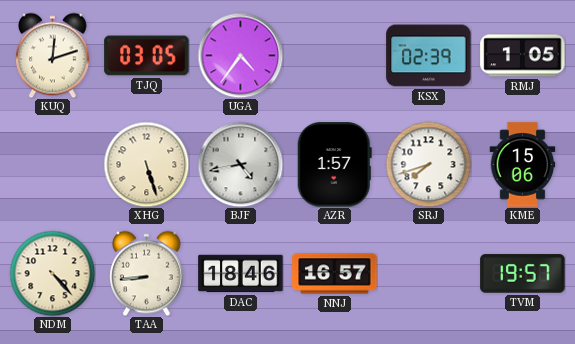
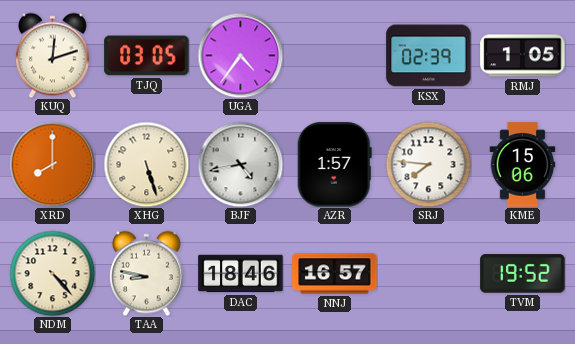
XRD: none -> 8:00
SRJ: 7:42 -> 7:46
TAA: 8:44 -> 8:47
TVM: 19:57 -> 19:52
